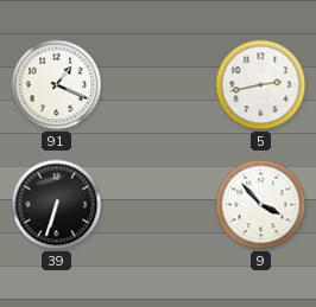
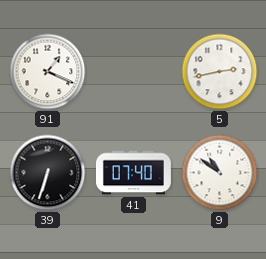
41: none -> 07:40
9: 3:53 -> 10:51
